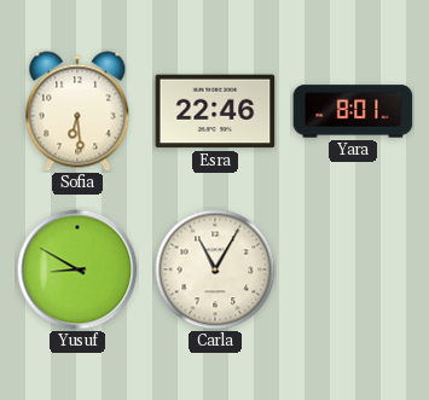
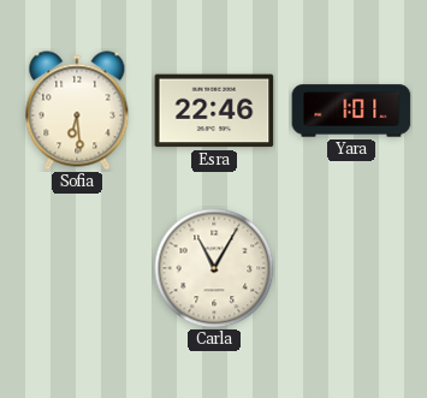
Yara: 8:01 -> 1:01
Yusuf: 8:50 -> none
